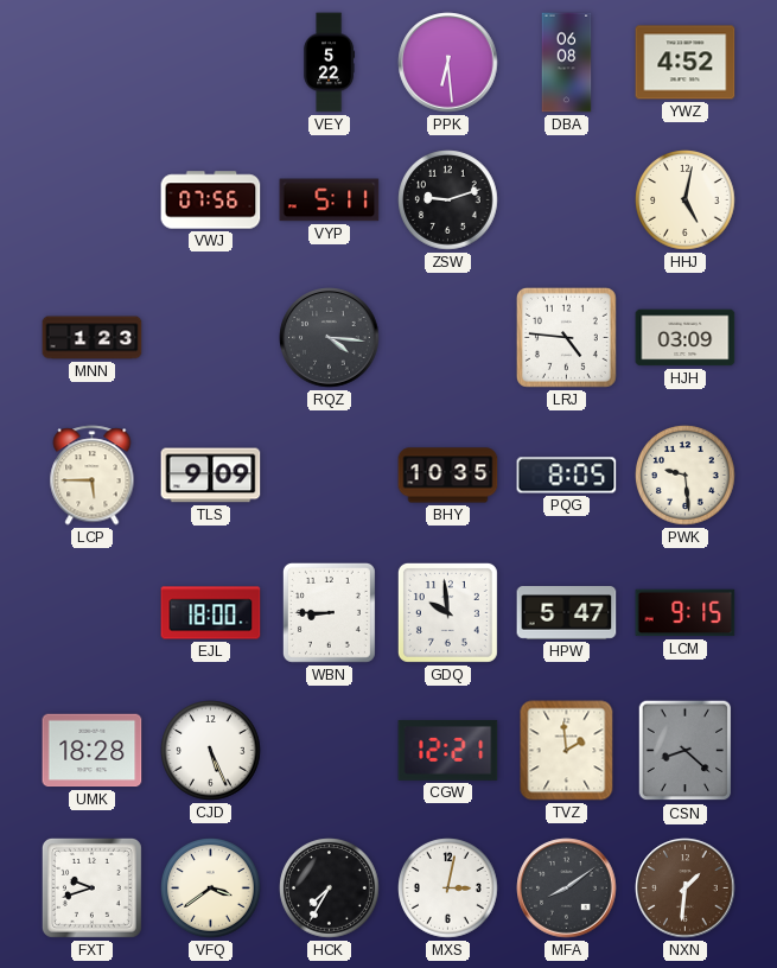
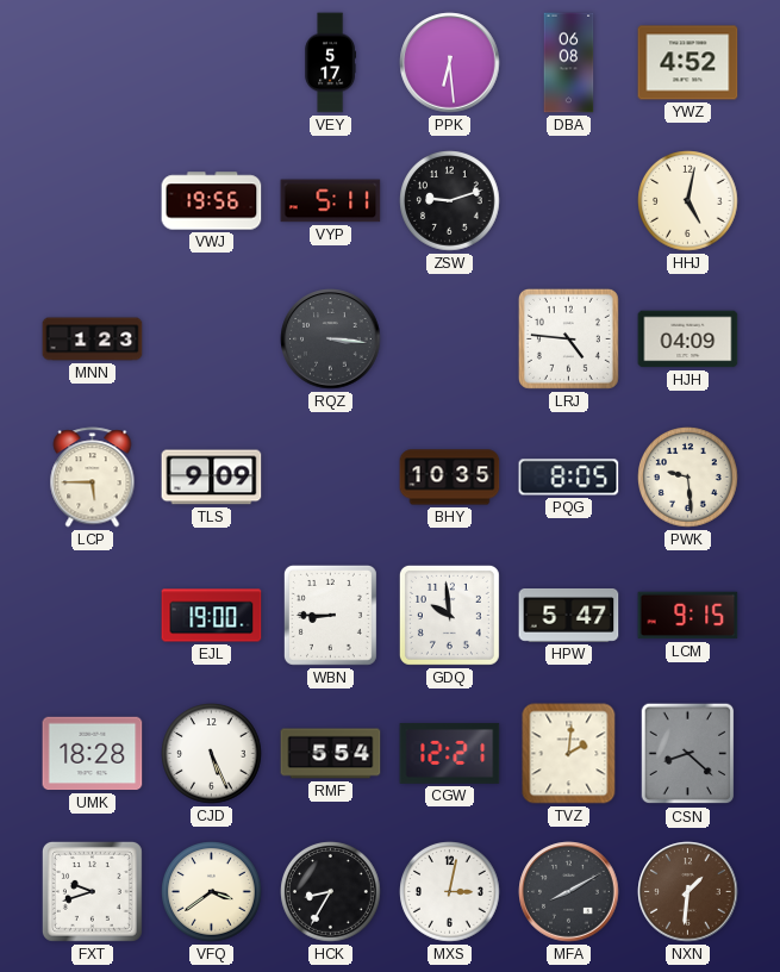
VEY: 5:22 -> 5:17
VWJ: 07:56 -> 19:56
RQZ: 4:16 -> 3:16
HJH: 03:09 -> 04:09
EJL: 18:00 -> 19:00
RMF: none -> 5:54
TVZ: 1:59 -> 2:01
HCK: 7:35 -> 8:35
MFA: 8:09 -> 8:10
